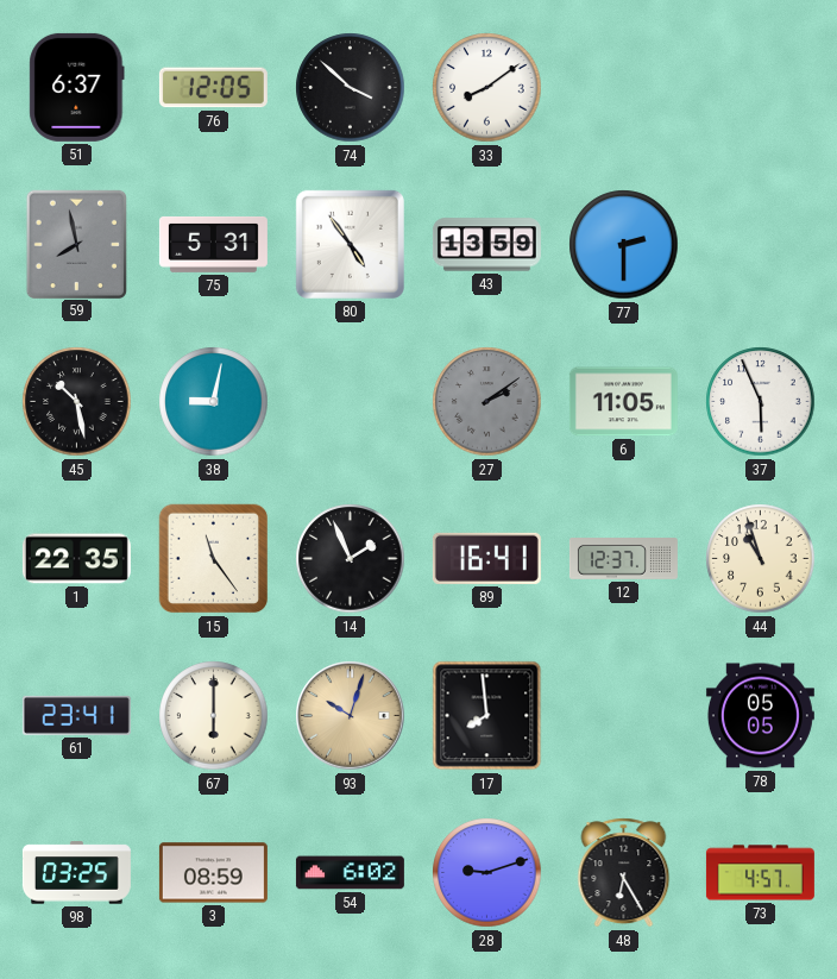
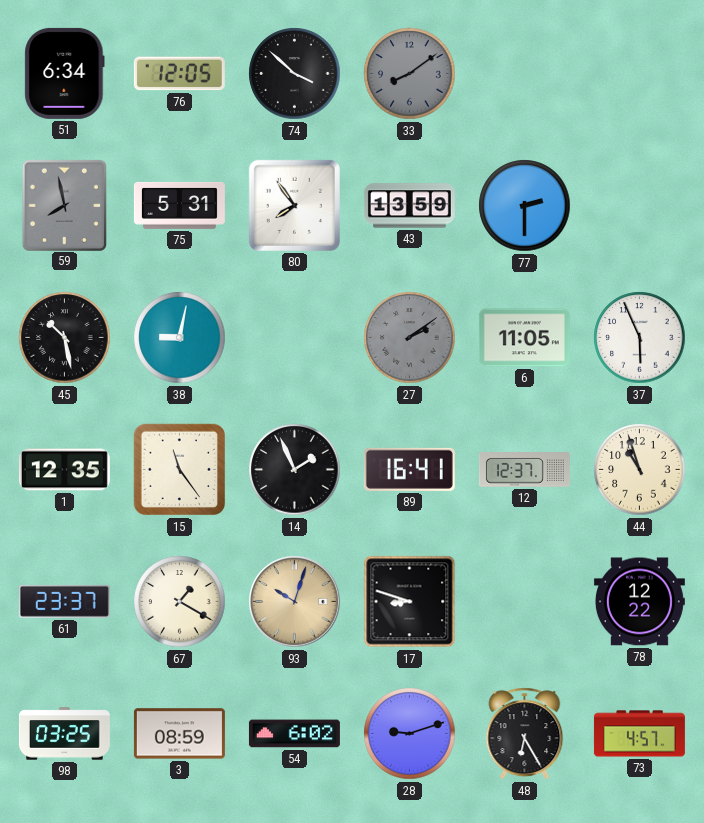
51: 6:37 -> 6:34
33 dial: white -> grey
80: 4:54 -> 7:54
1: 22:35 -> 12:35
61: 23:41 -> 23:37
67: 6:00 -> 1:20
17: 7:59 -> 8:48
78: 05:05 -> 12:22
